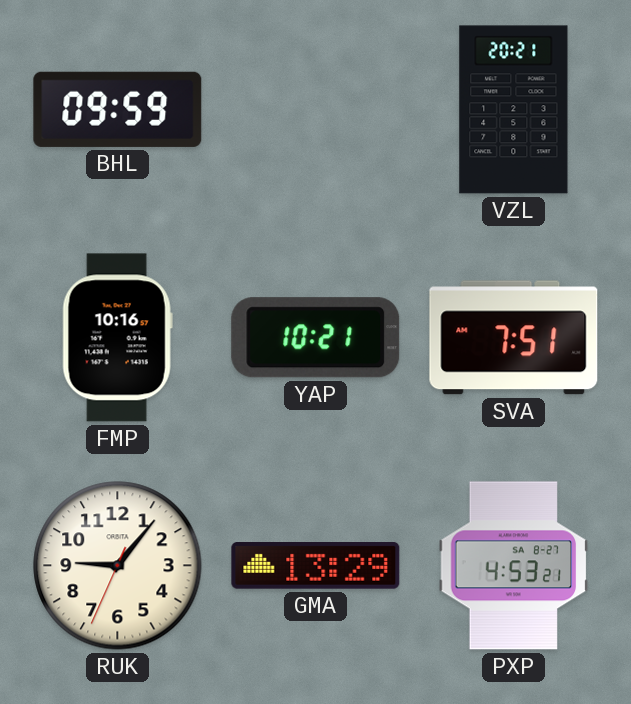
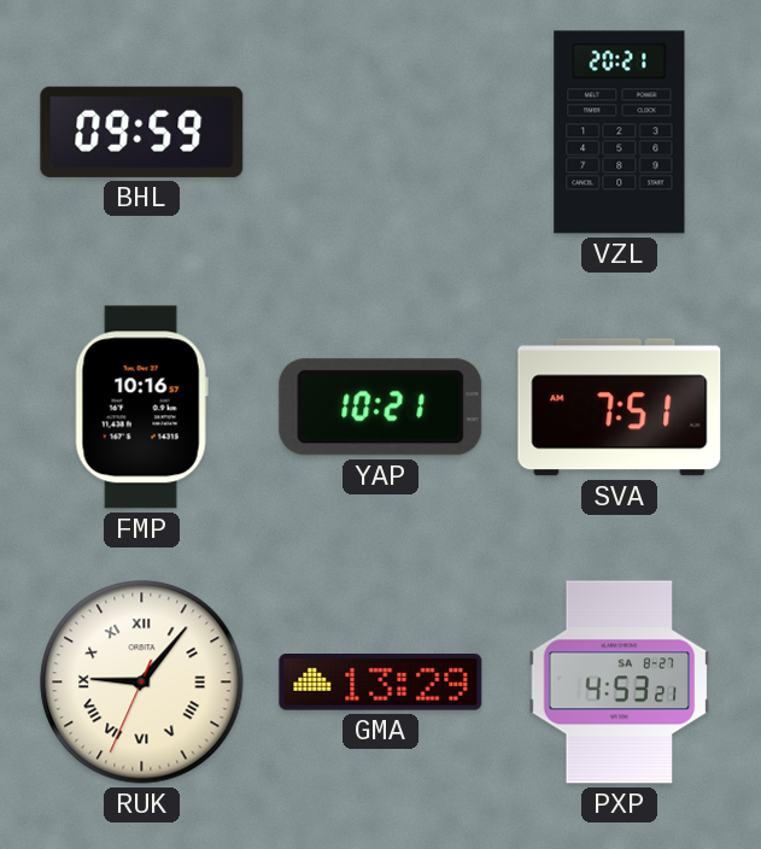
RUK numerals: Arabic -> Roman
